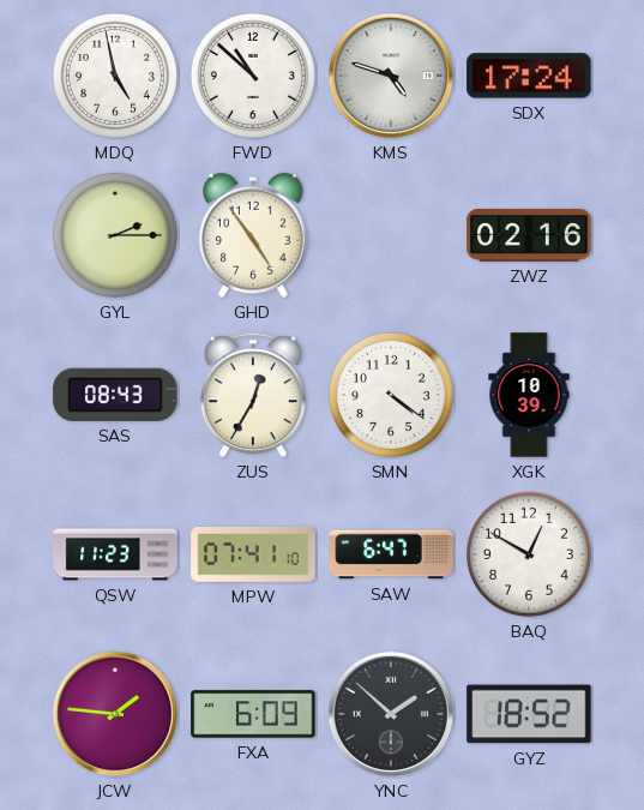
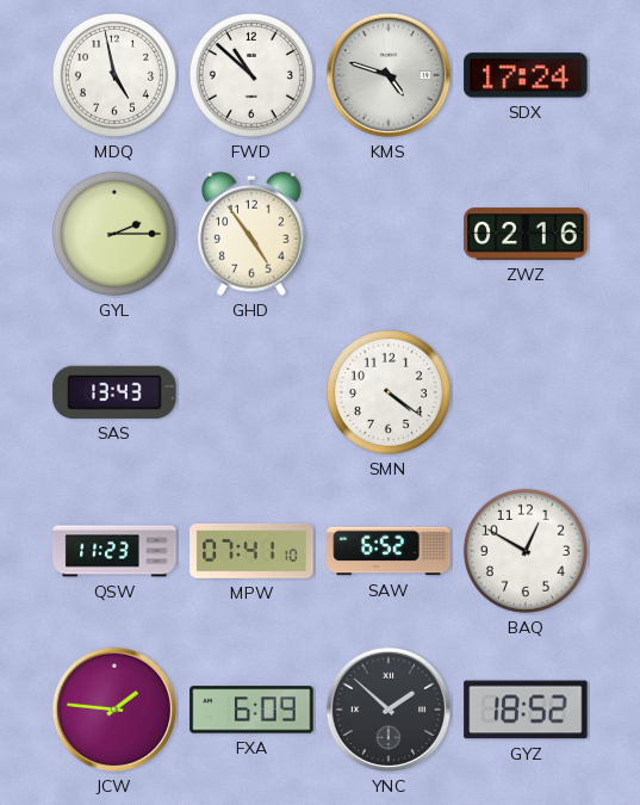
SAS: 08:43 -> 13:43
ZUS: 12:35 -> none
XGK: 10:39 -> none
SAW: 6:47 -> 6:52
